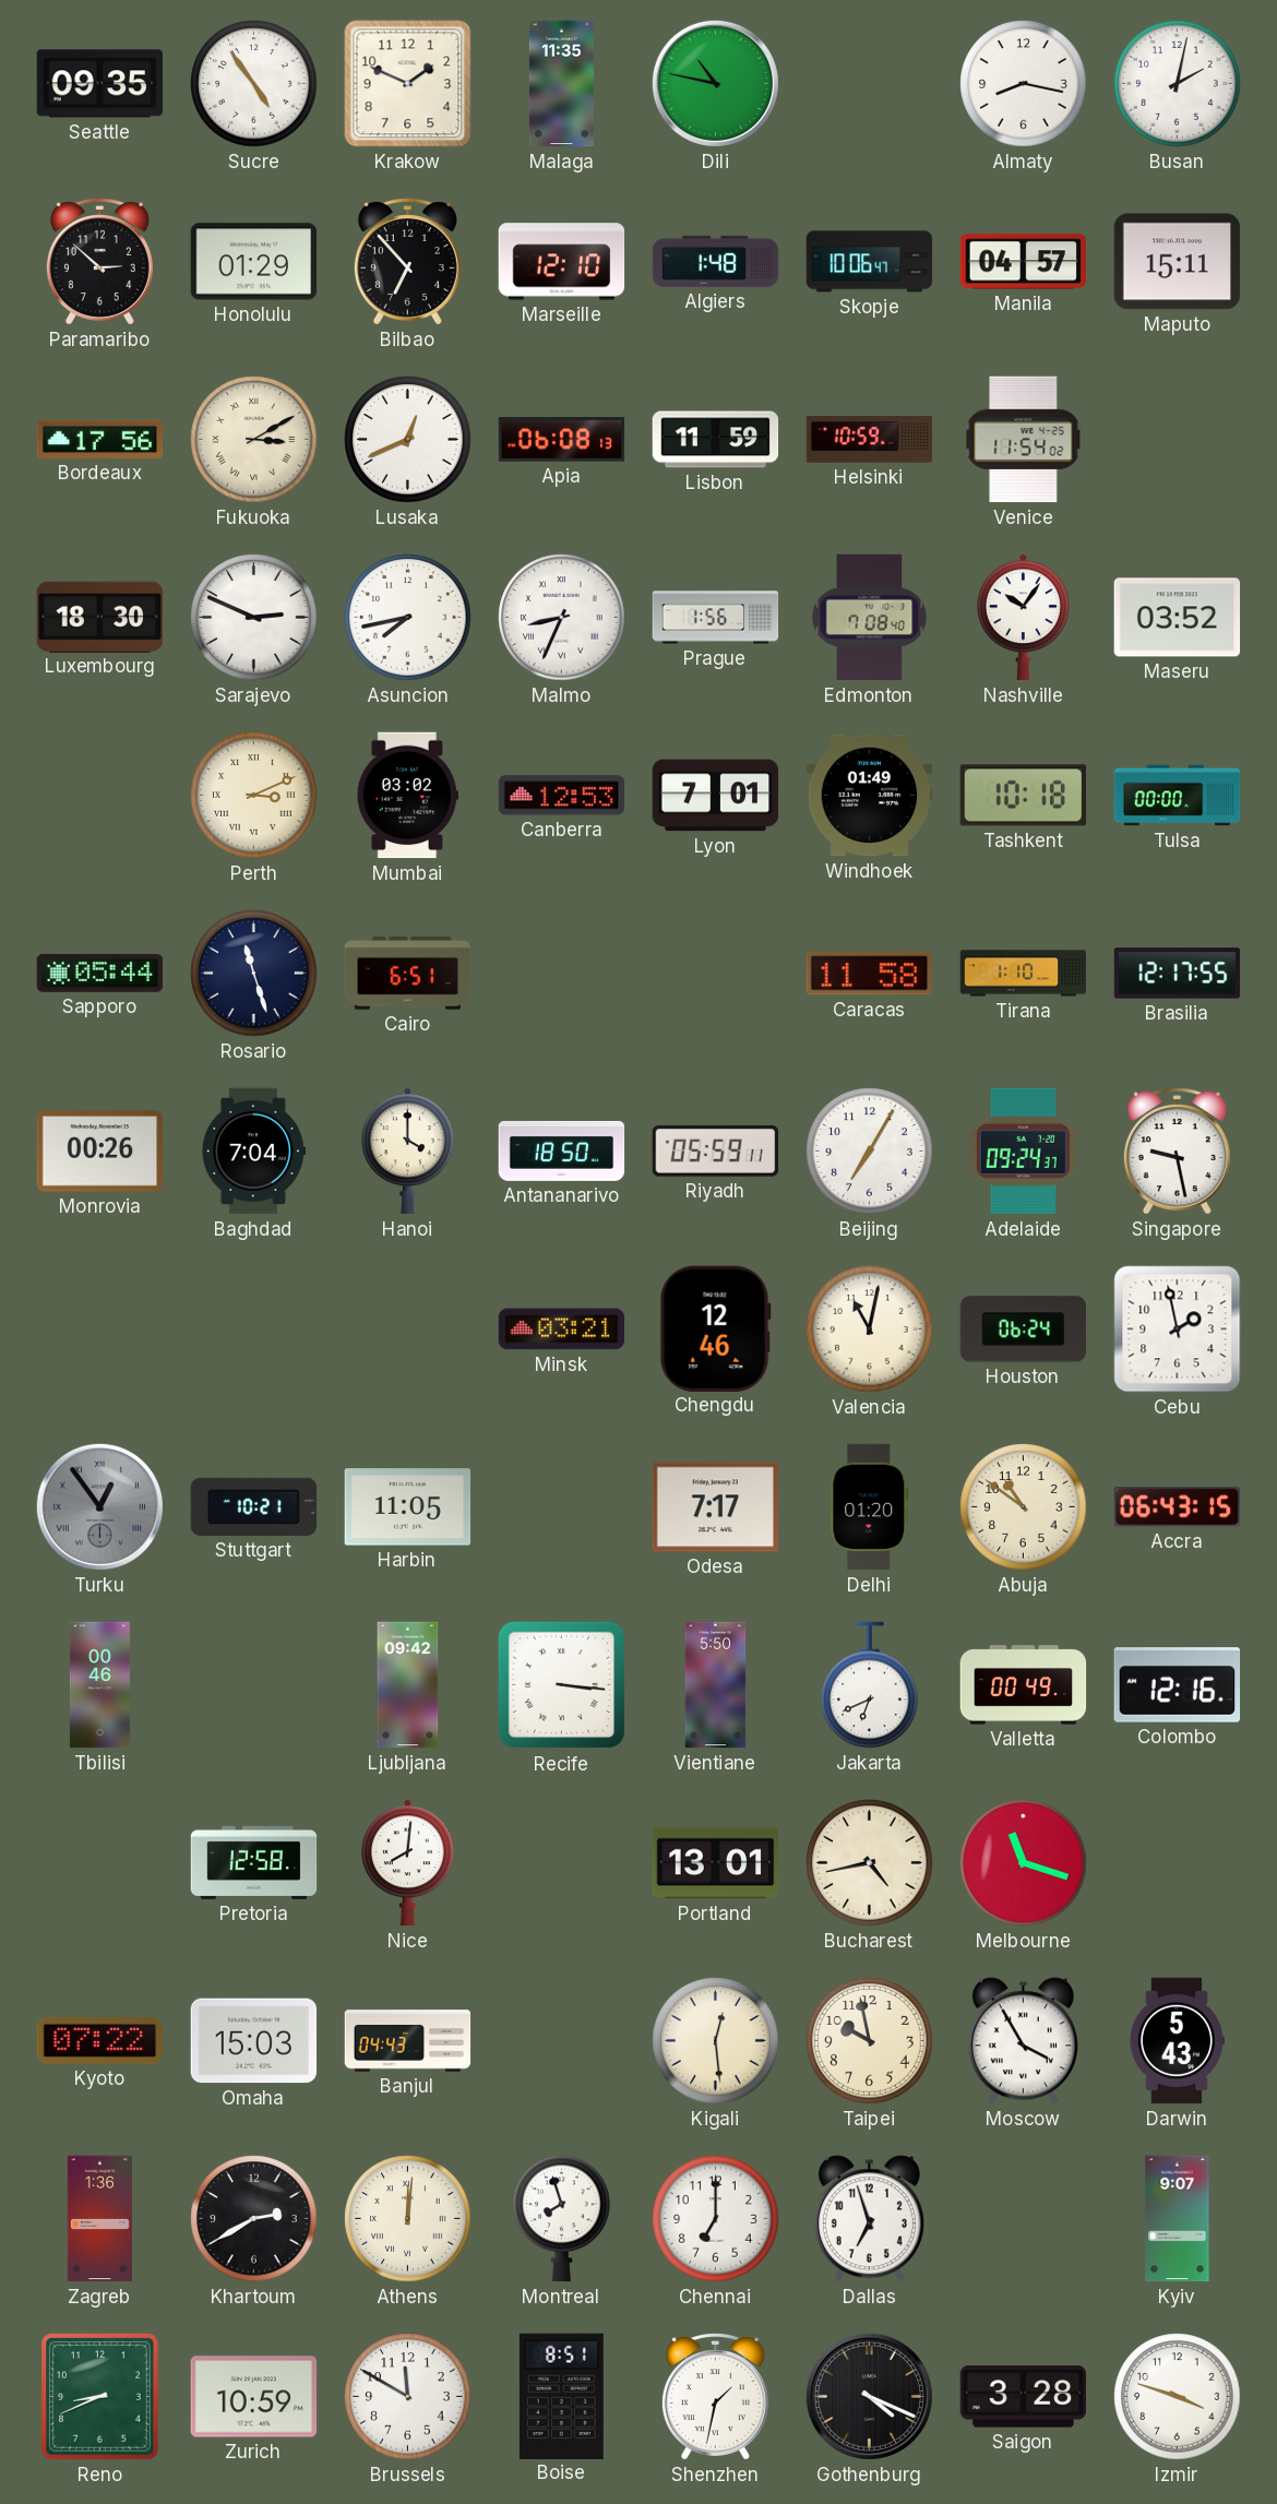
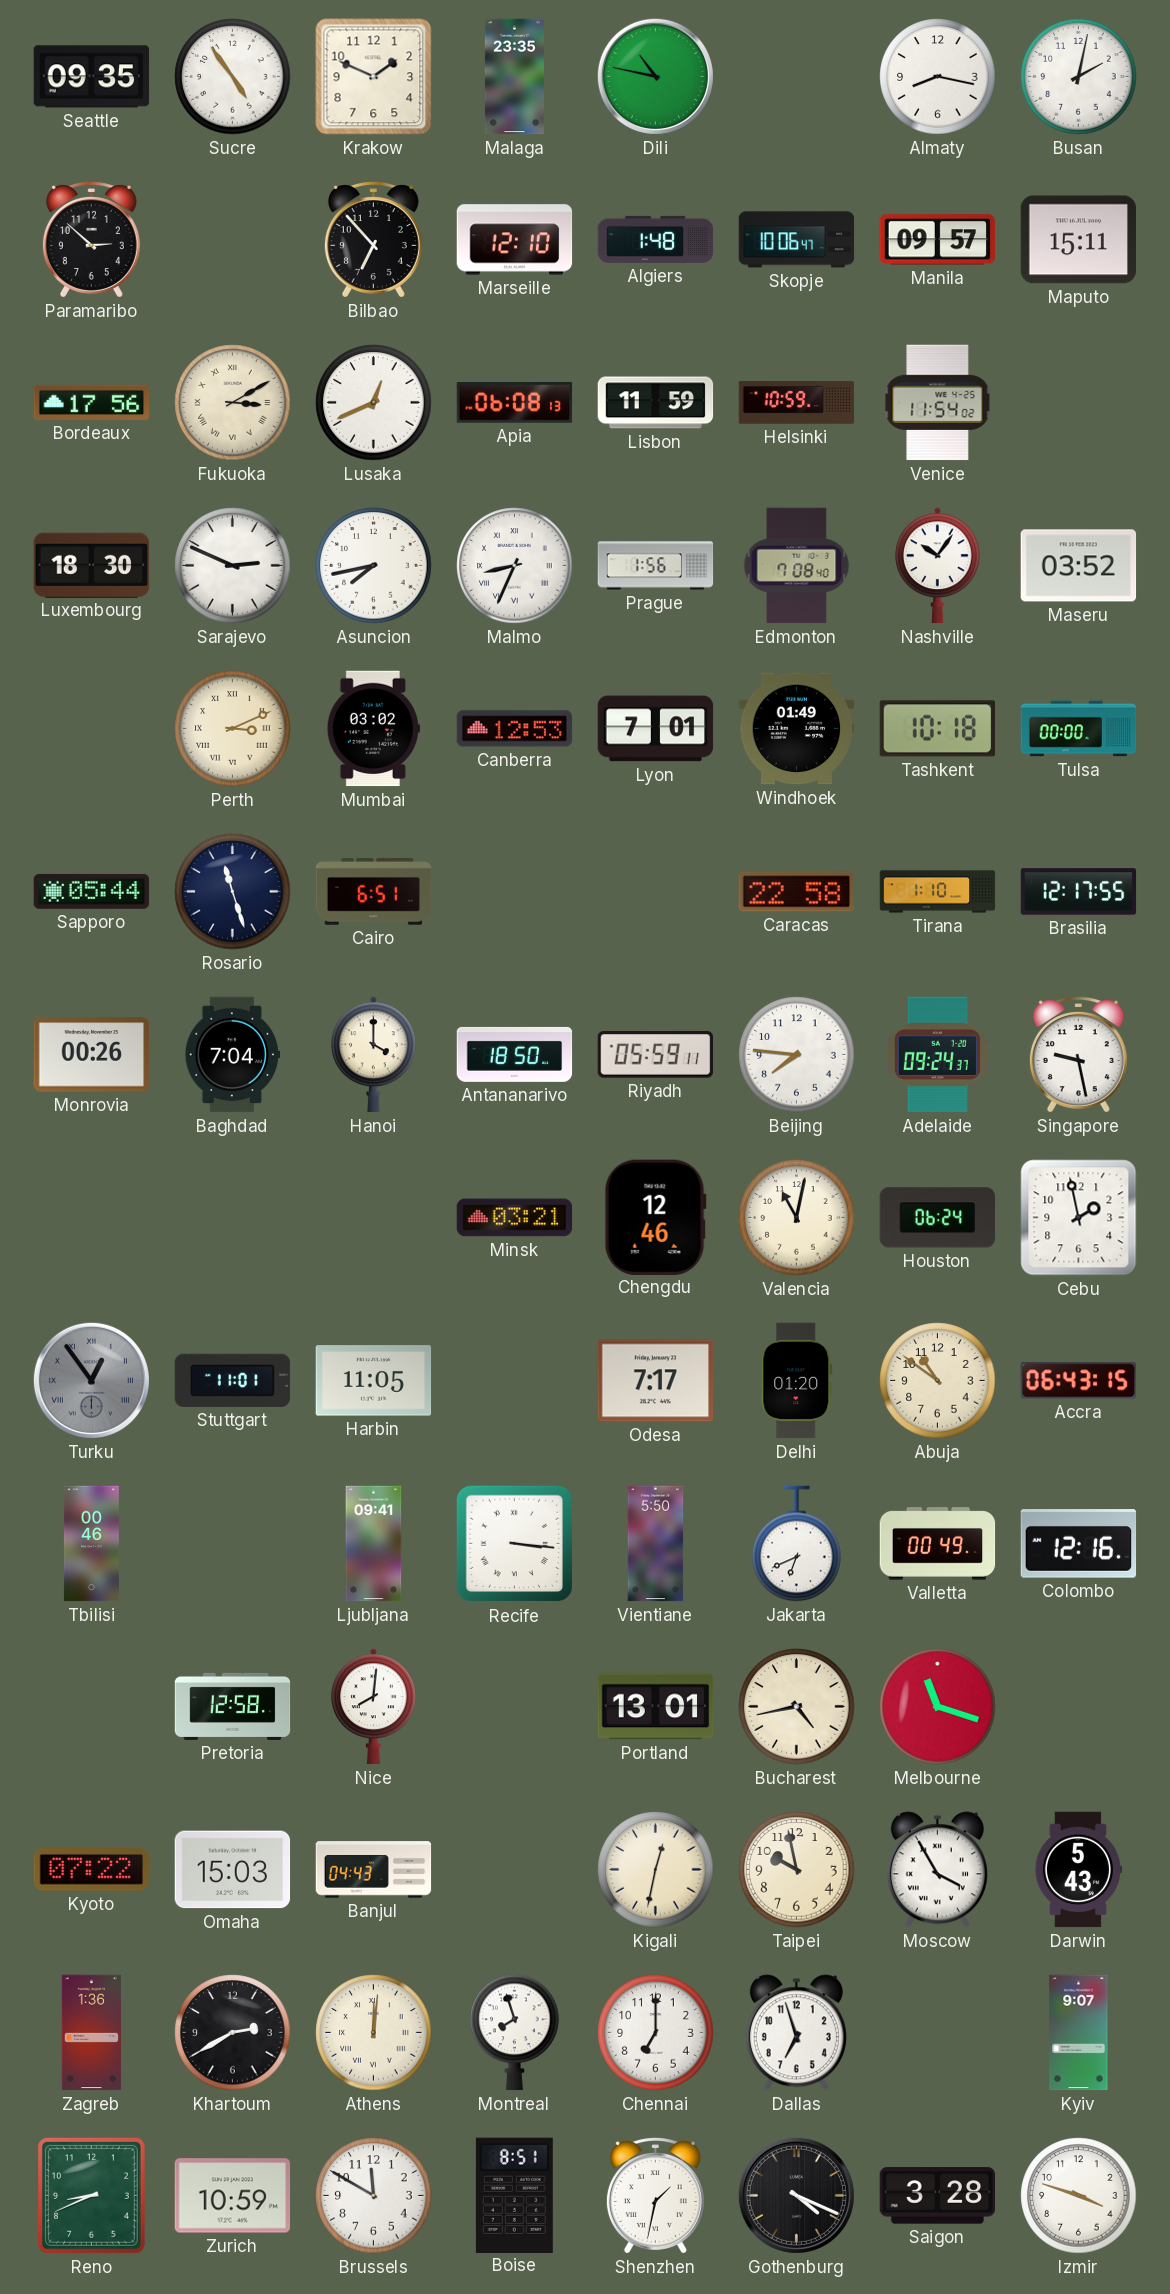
Malaga: 11:35 -> 23:35
Honolulu: 01:29 -> none
Manila: 04:57 -> 09:57
Caracas: 11:58 -> 22:58
Beijing: 7:05 -> 7:46
Stuttgart: 10:21 -> 11:01
Ljubljana: 09:42 -> 09:41
Kigali: 12:29 -> 12:32
